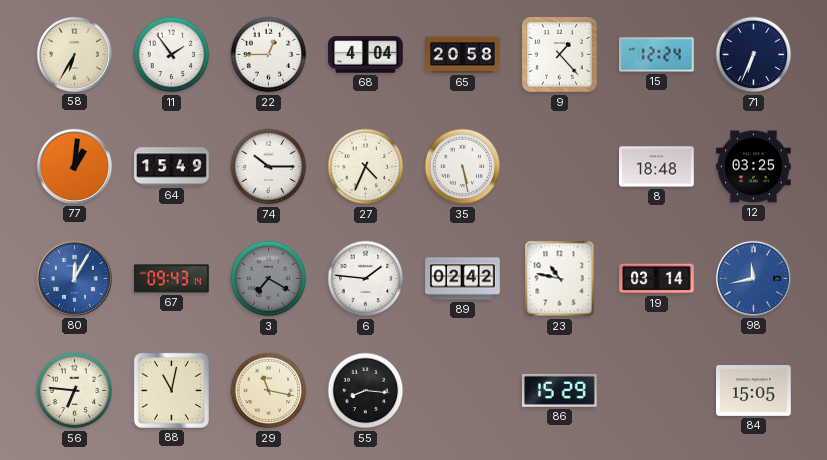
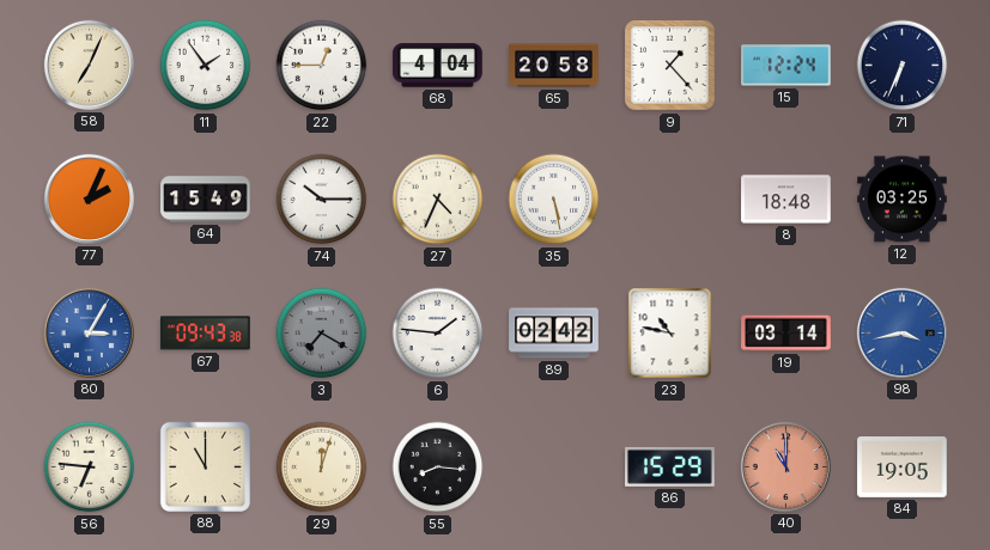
58: 6:35 -> 7:04
77: 1:01 -> 2:04
80: 12:05 -> 3:05
67: 09:43:14 -> 09:43:38
98: 11:43 -> 3:43
88: 11:02 -> 11:00
29: 11:17 -> 12:03
40: none -> 11:00
84: 15:05 -> 19:05
